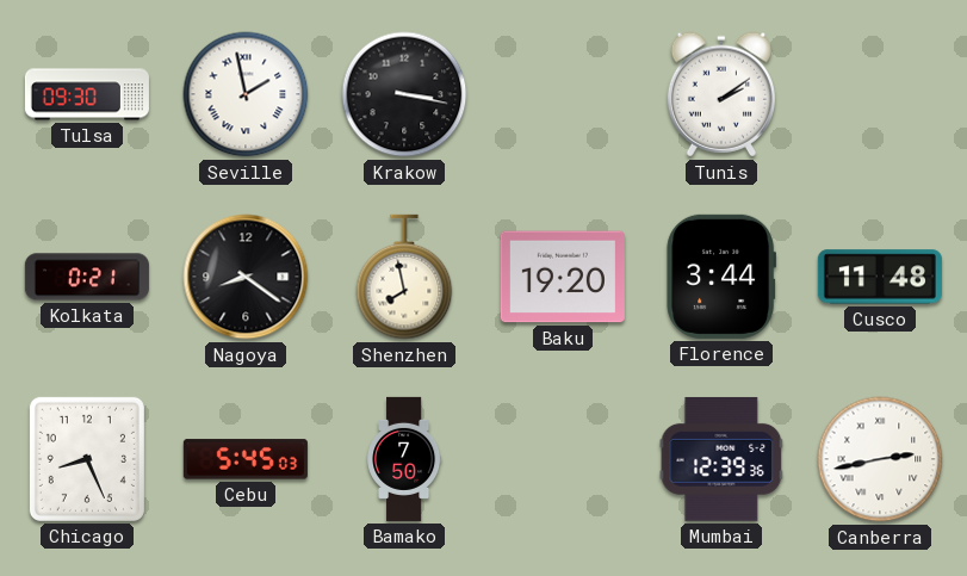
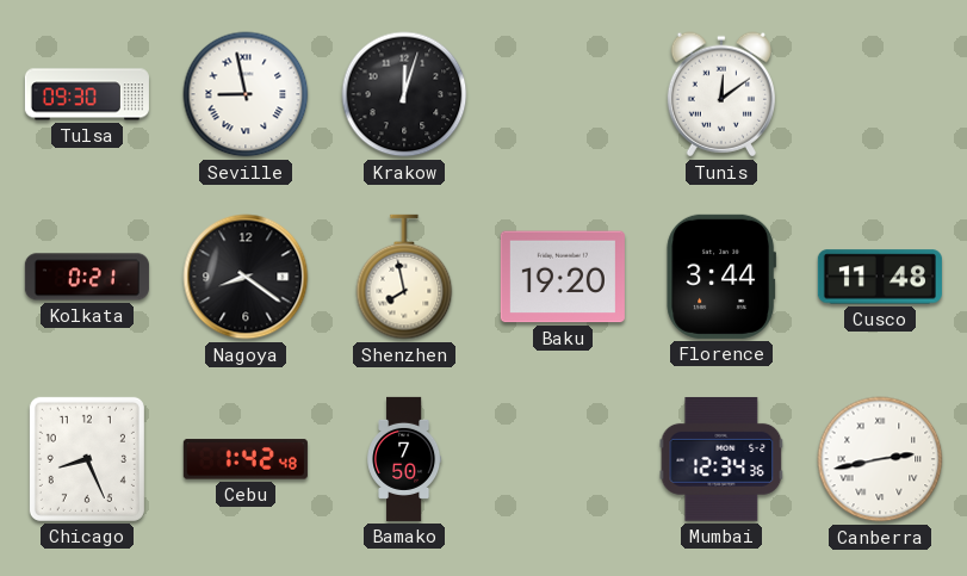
Seville: 1:58 -> 8:58
Krakow: 3:17 -> 12:03
Tunis: 2:09 -> 12:09
Cebu: 5:45 -> 1:42
Mumbai: 12:39 -> 12:34
